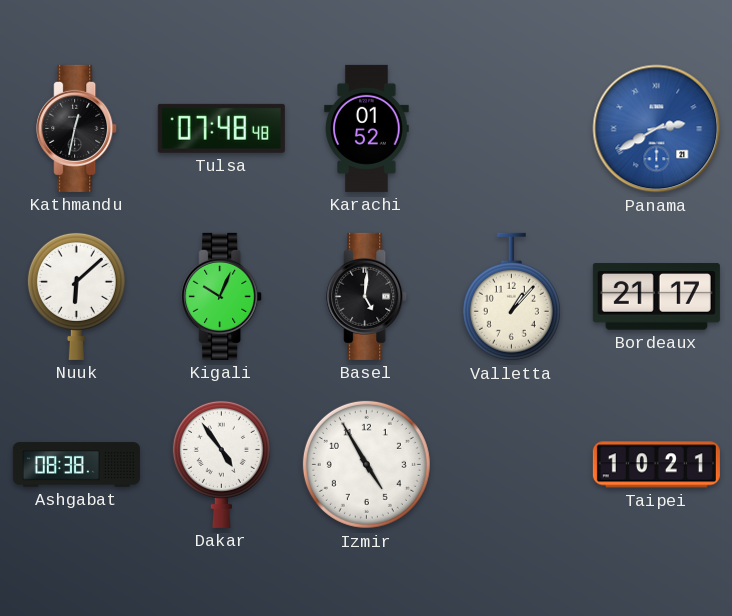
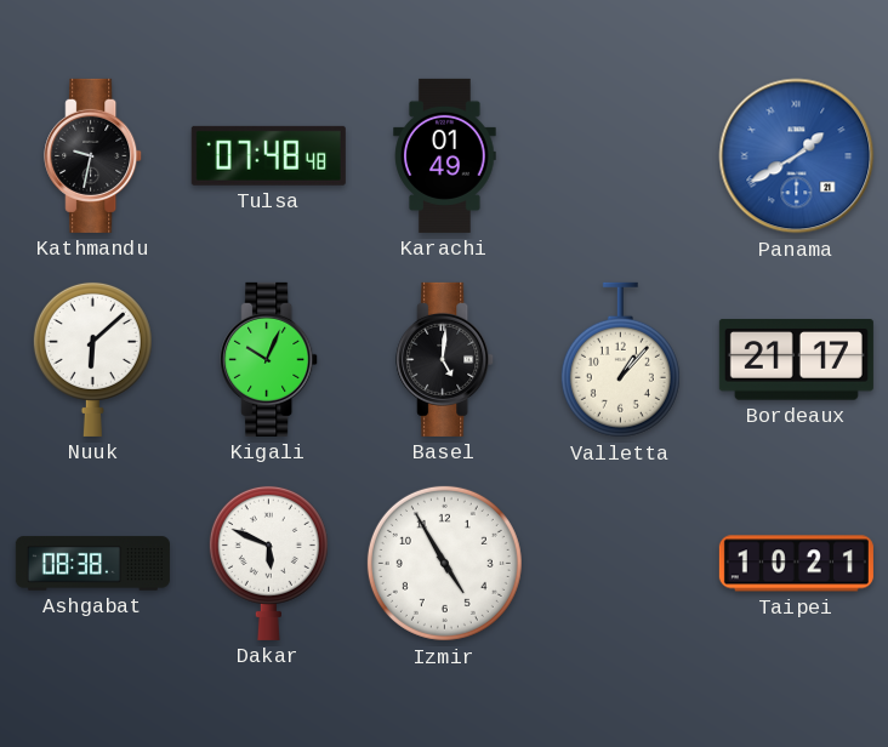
Kathmandu: 12:32 -> 9:32
Karachi: 01:52 -> 01:49
Panama: 2:40 -> 1:40
Dakar: 4:54 -> 5:49
